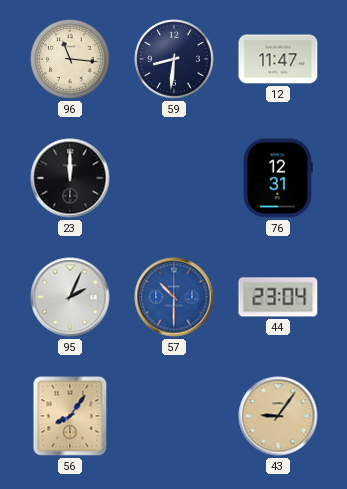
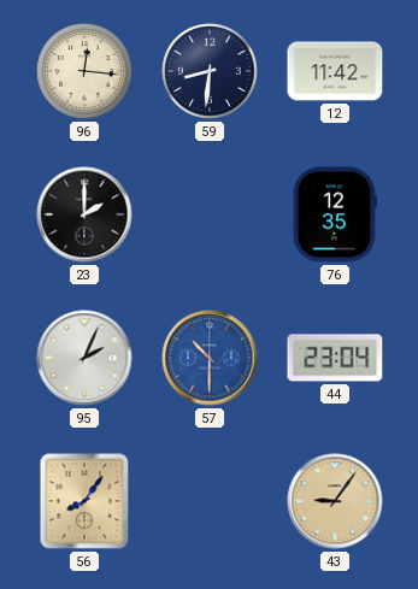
96: 11:16 -> 12:16
12: 11:47 -> 11:42
23: 12:00 -> 2:00
76: 12:31 -> 12:35
